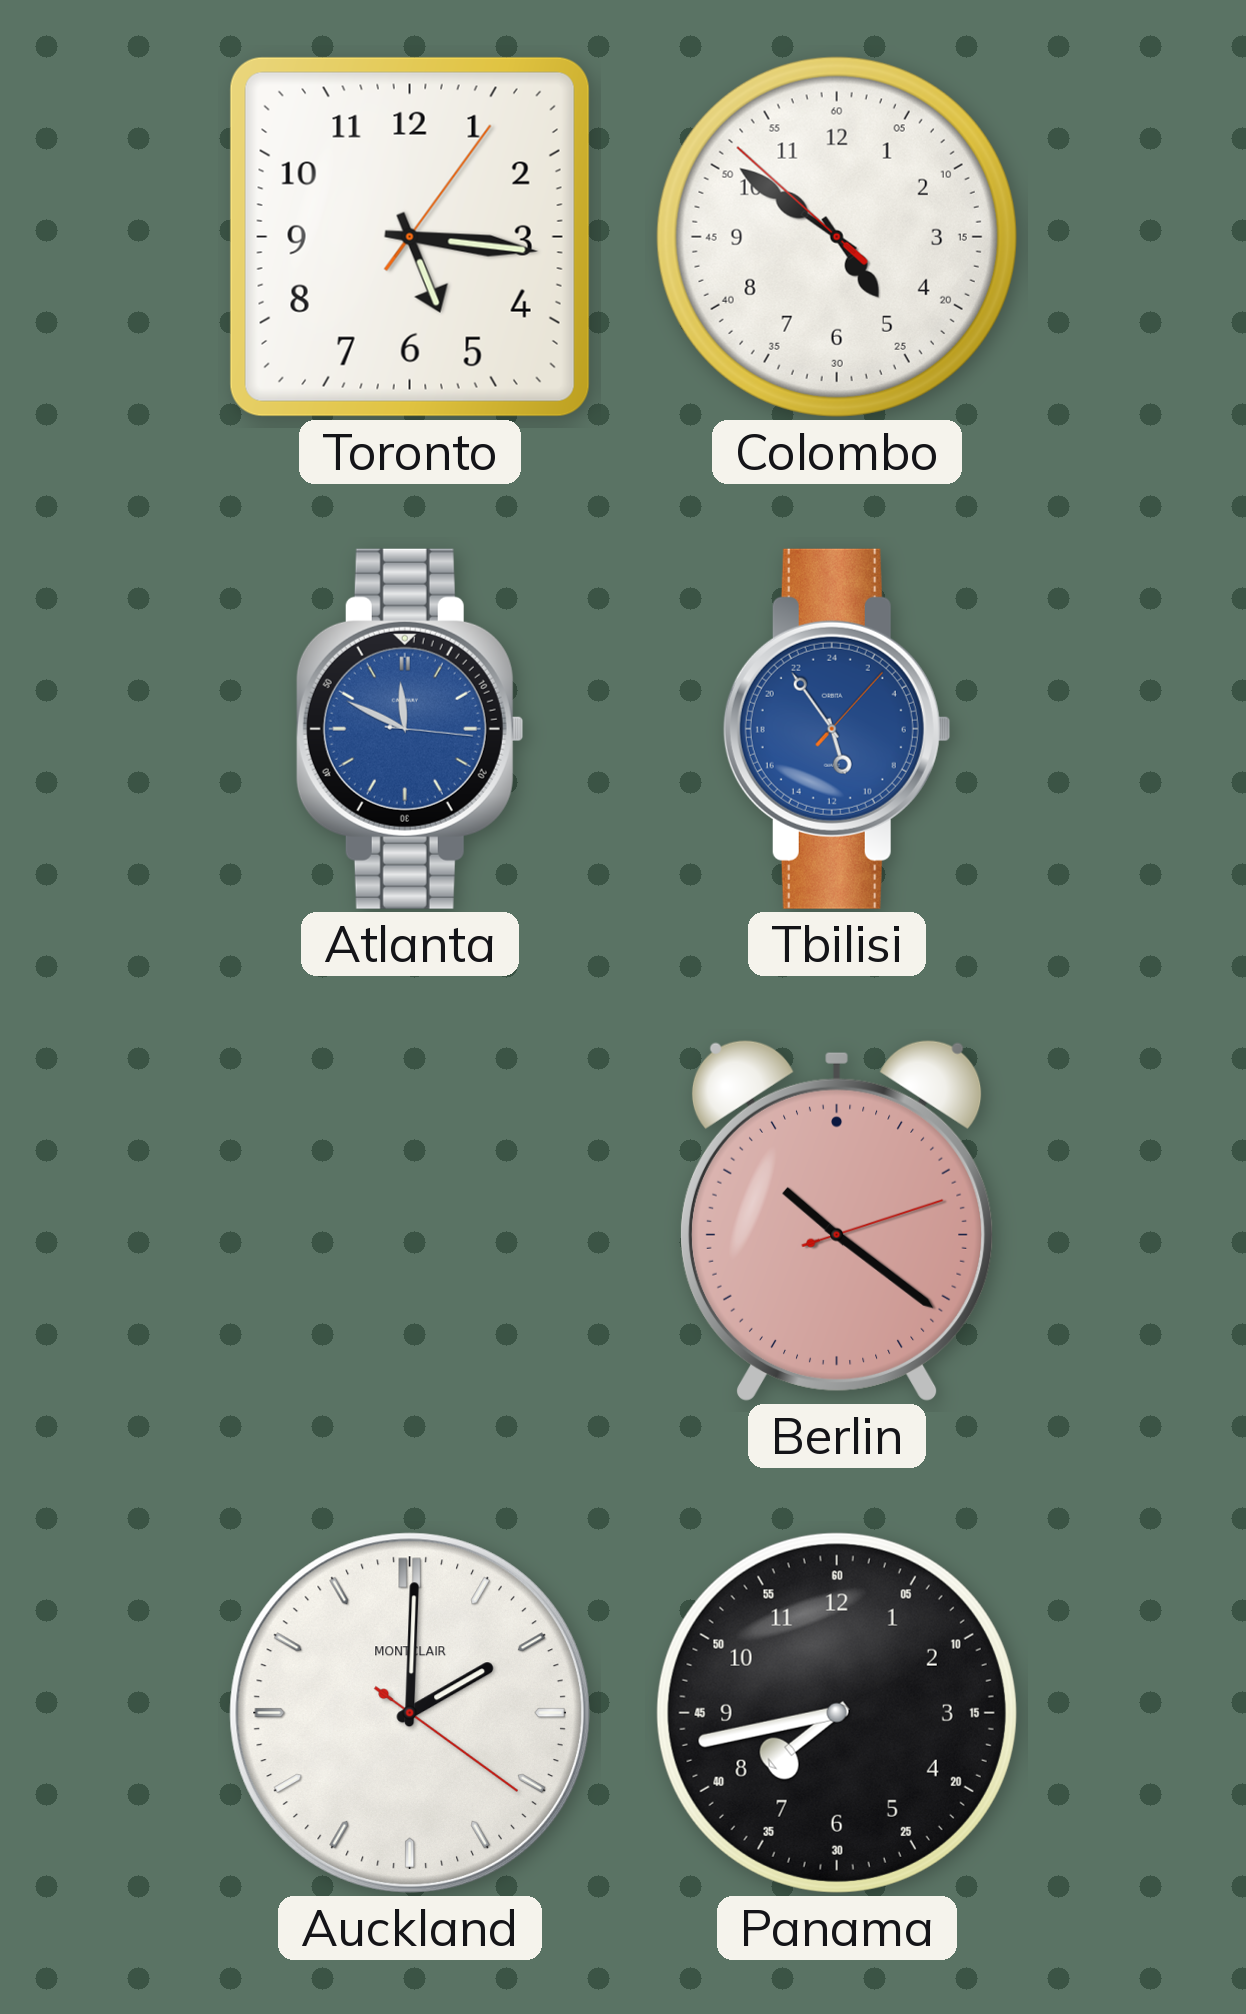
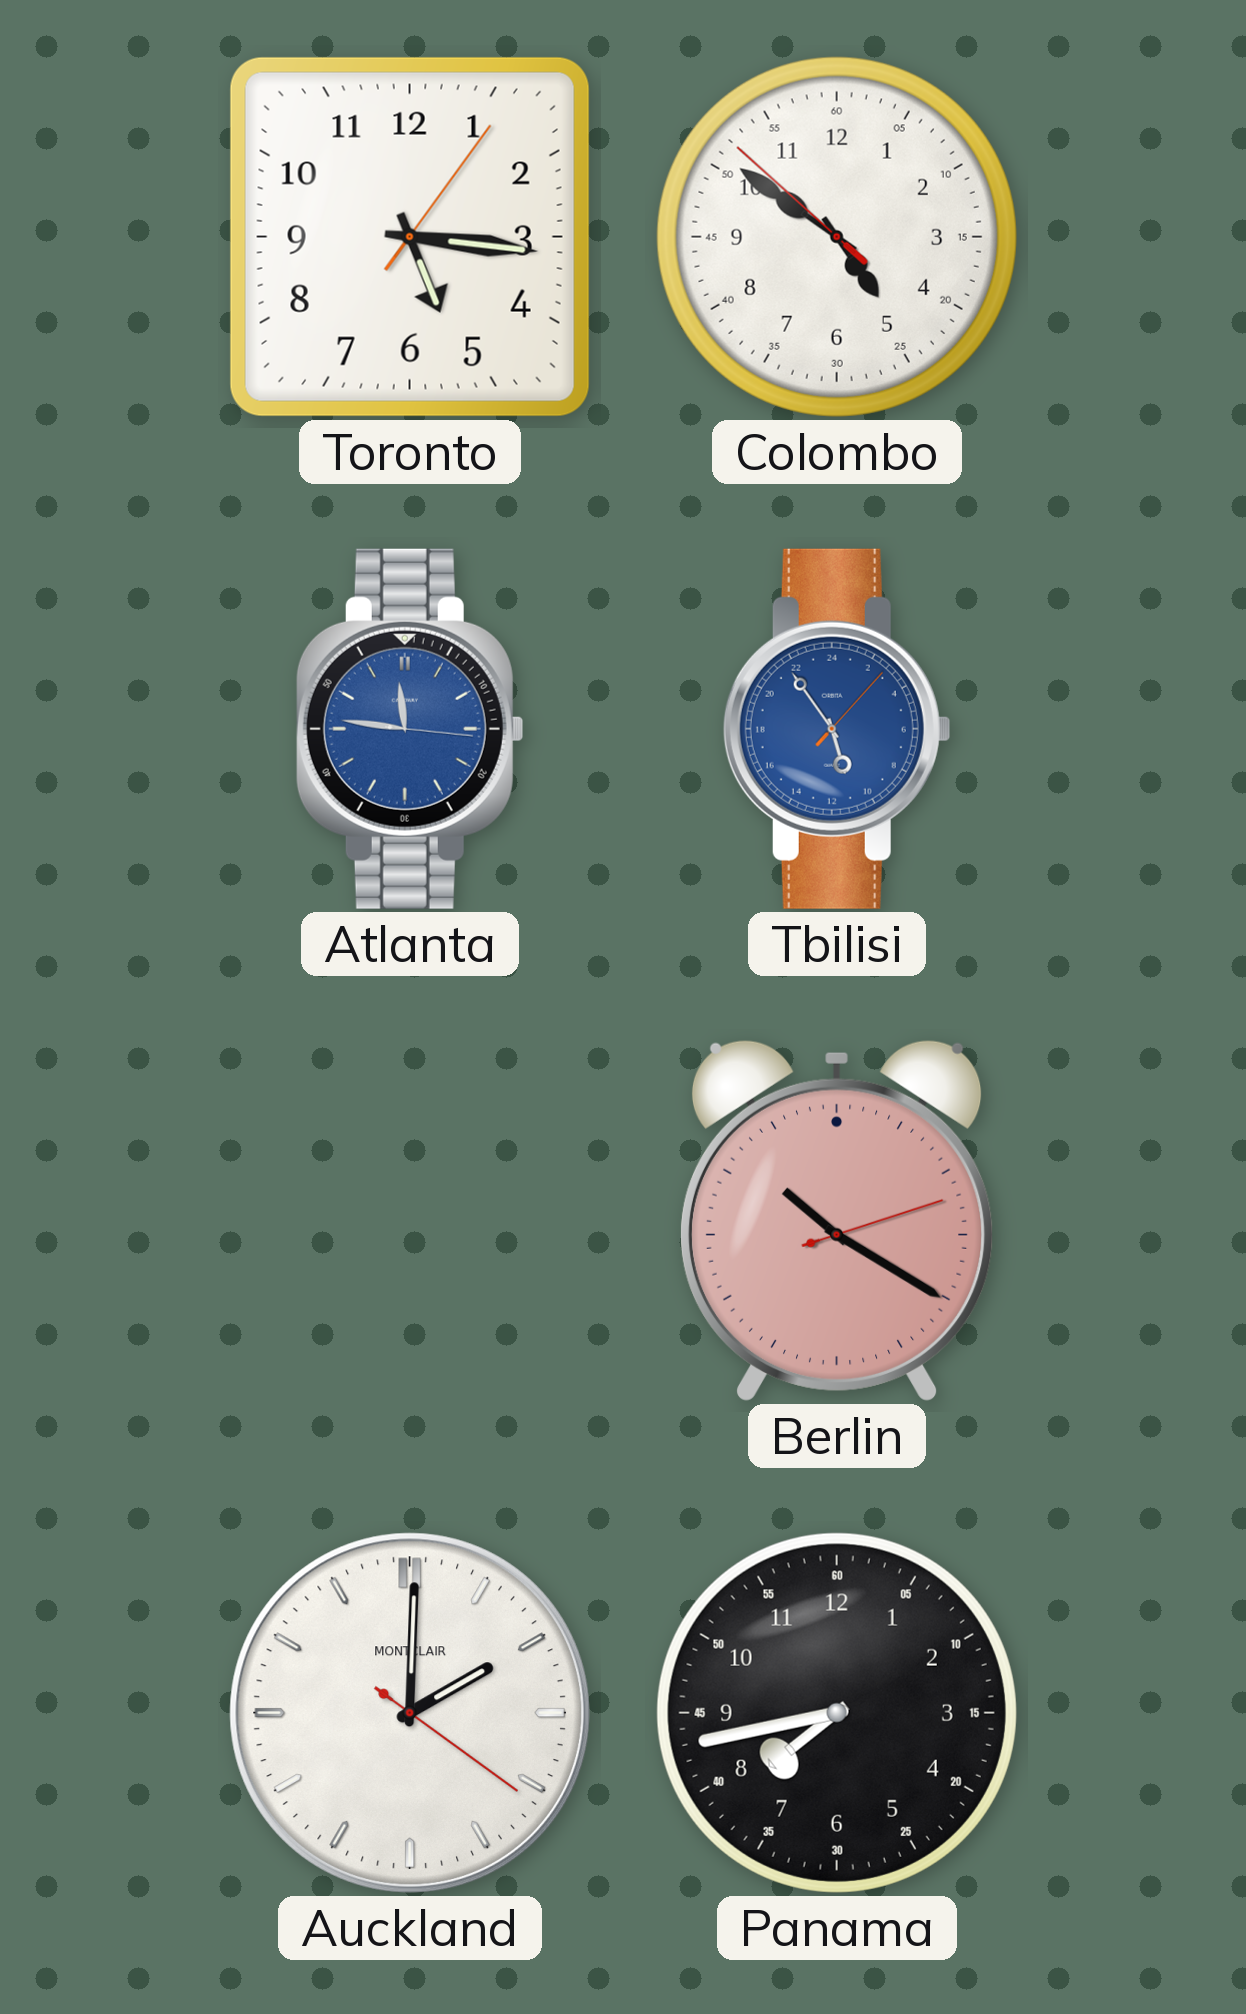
Atlanta: 11:49 -> 11:46
Berlin: 10:21 -> 10:20
